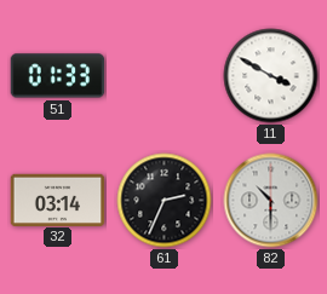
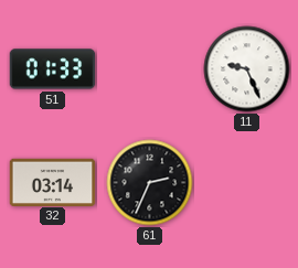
11: 3:50 -> 9:26
82: 10:30 -> none
